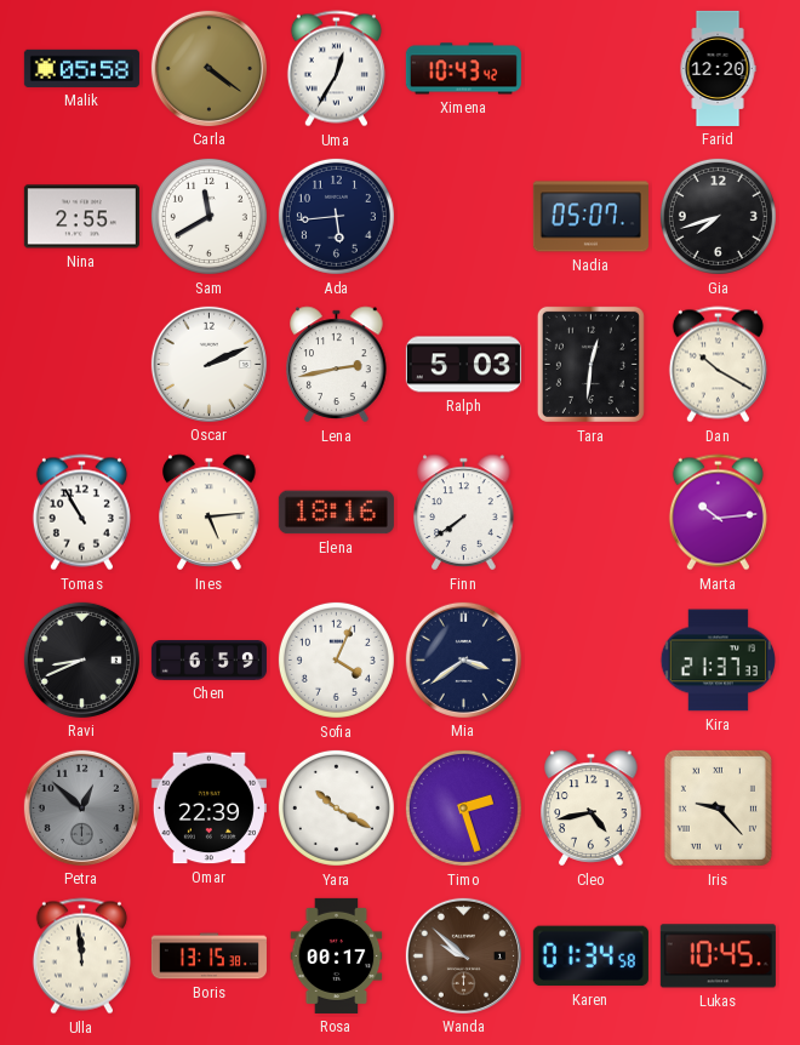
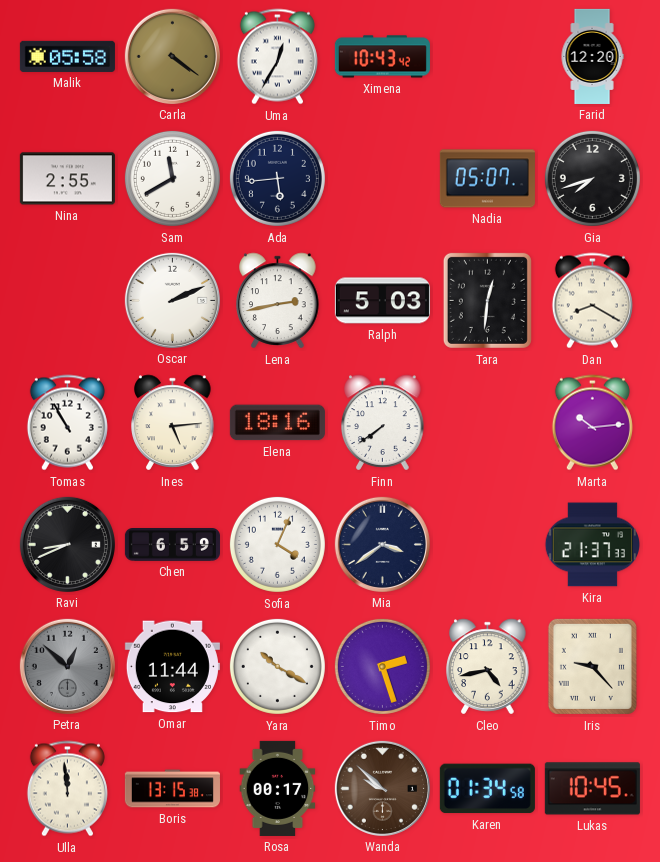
Dan: 10:20 -> 8:20
Omar: 22:39 -> 11:44
